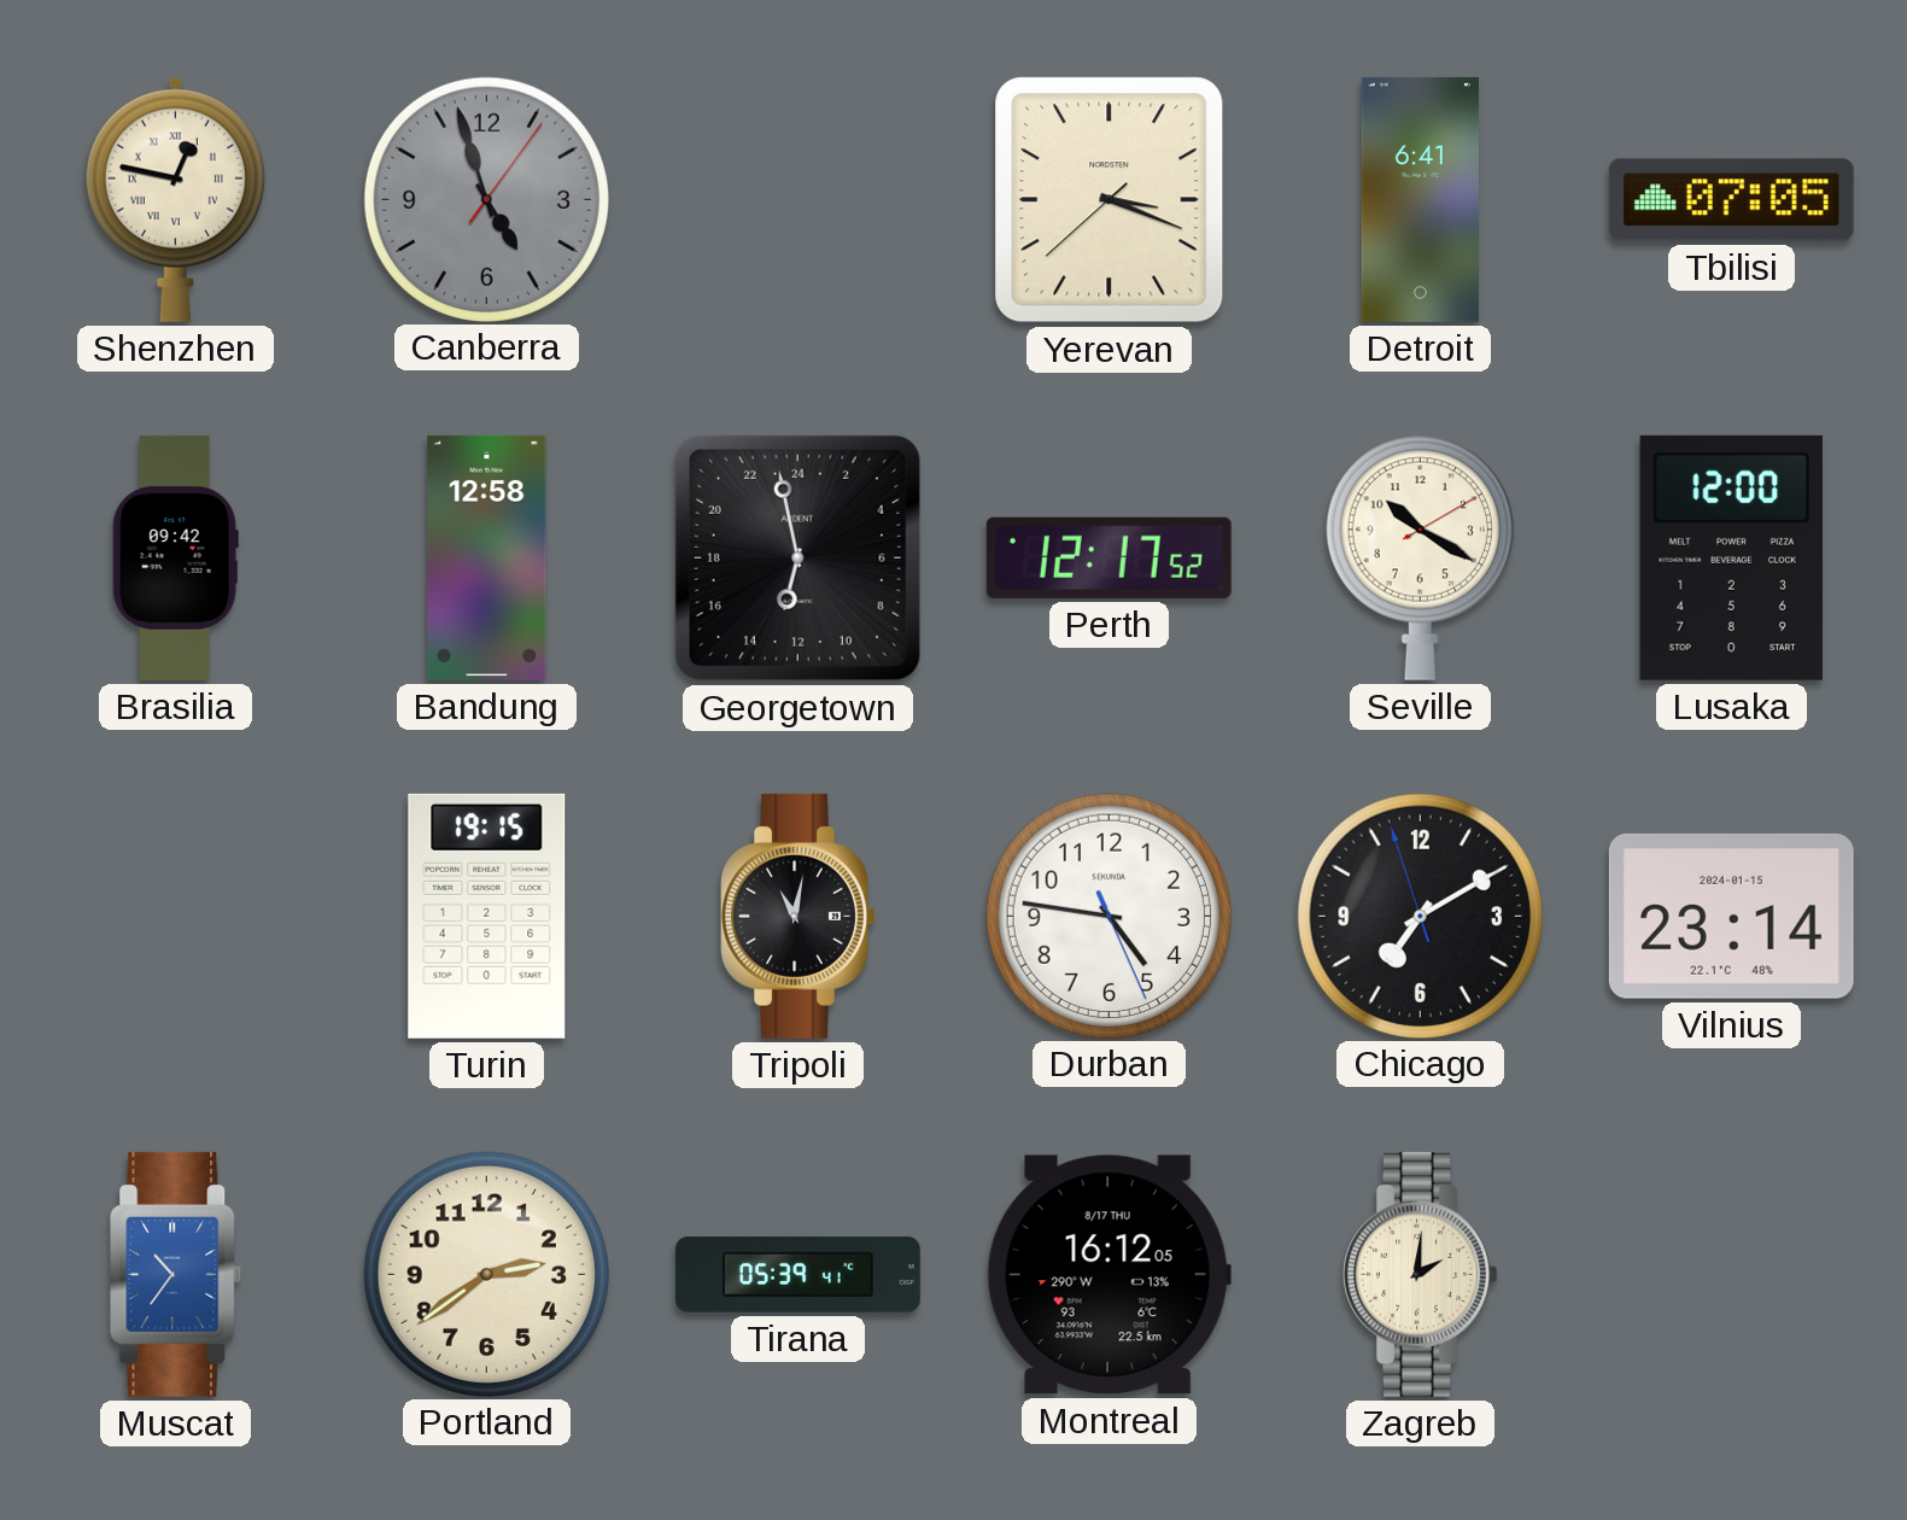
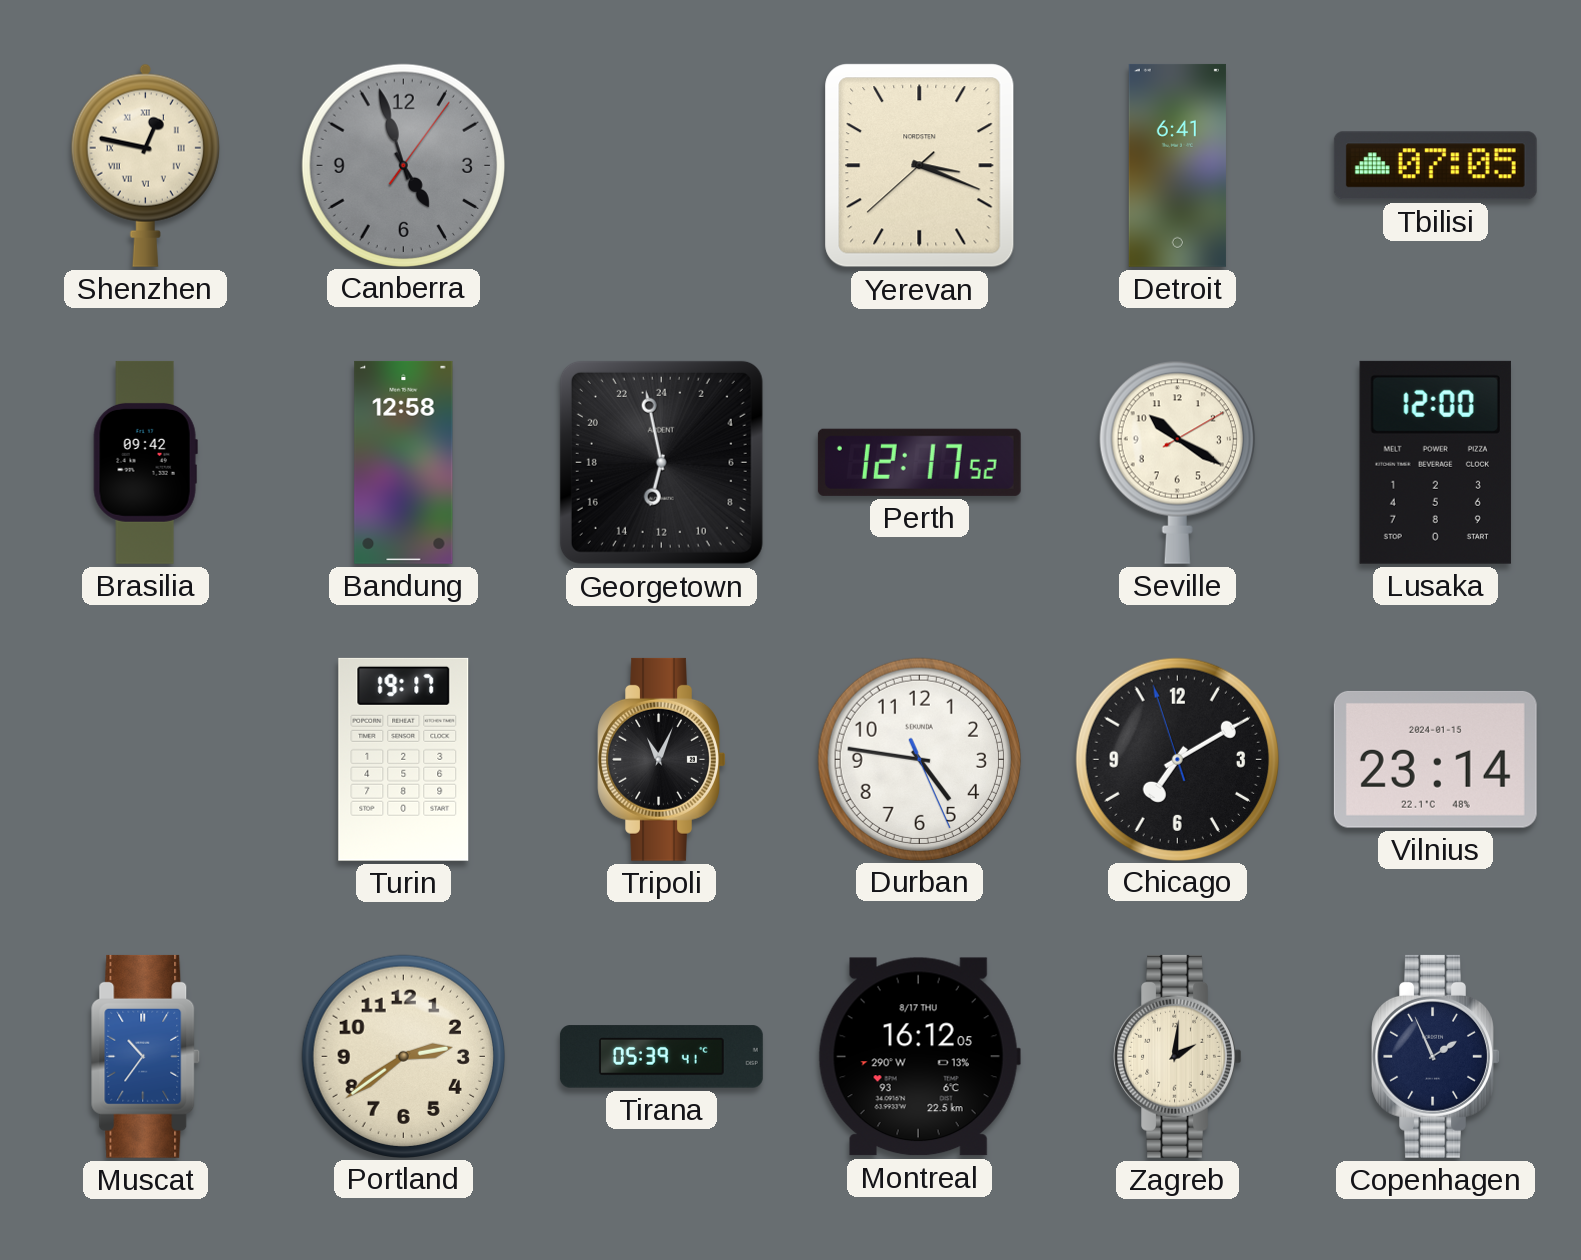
Turin: 19:15 -> 19:17
Tripoli: 11:02 -> 11:04
Copenhagen: none -> 1:56
